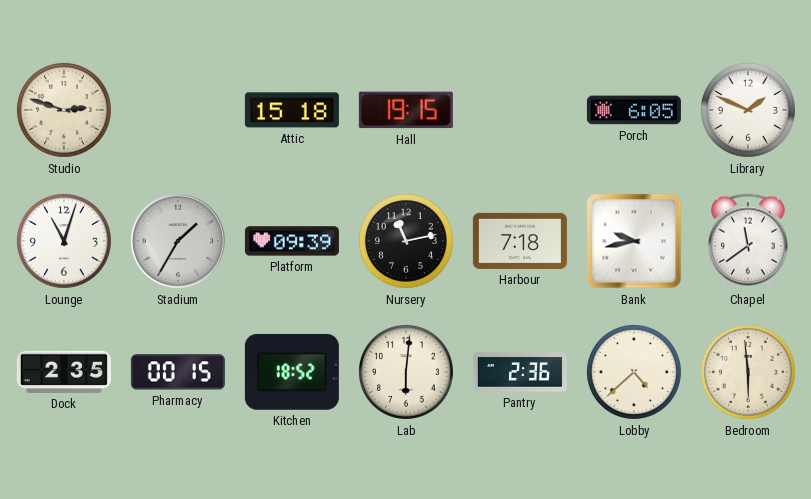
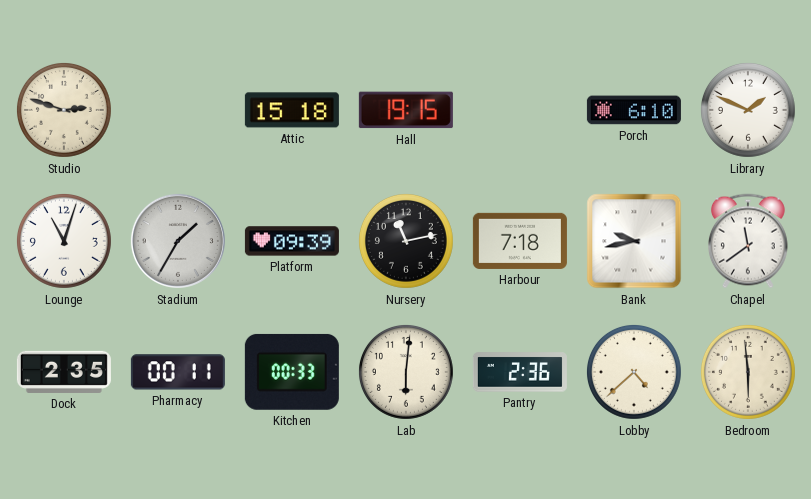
Porch: 6:05 -> 6:10
Pharmacy: 00:15 -> 00:11
Kitchen: 18:52 -> 00:33
